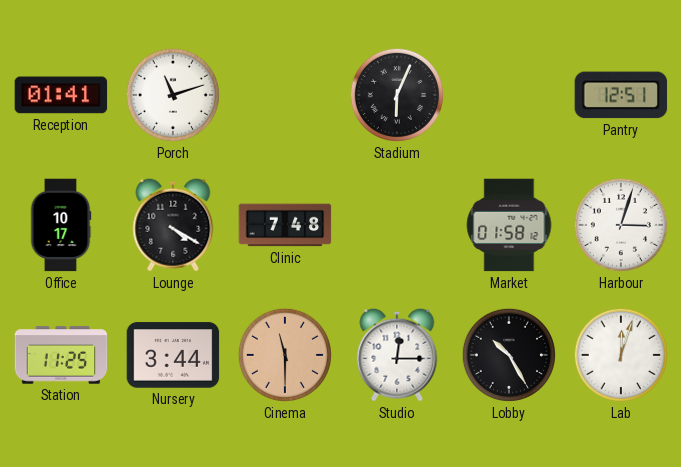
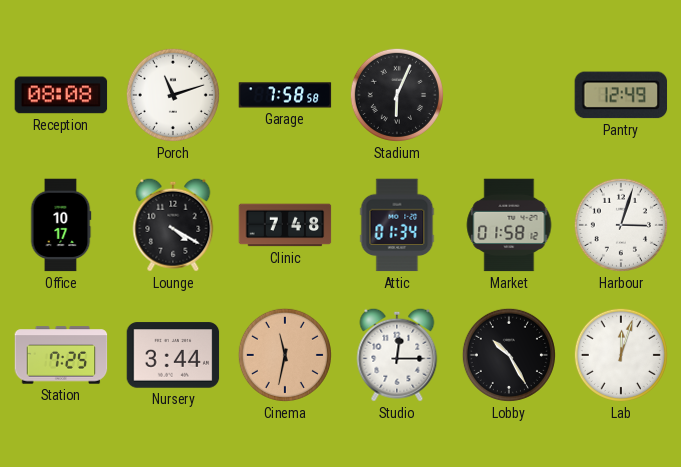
Reception: 01:41 -> 08:08
Garage: none -> 7:58
Pantry: 12:51 -> 12:49
Attic: none -> 01:34
Station: 11:25 -> 7:25
Cinema: 11:30 -> 11:32
